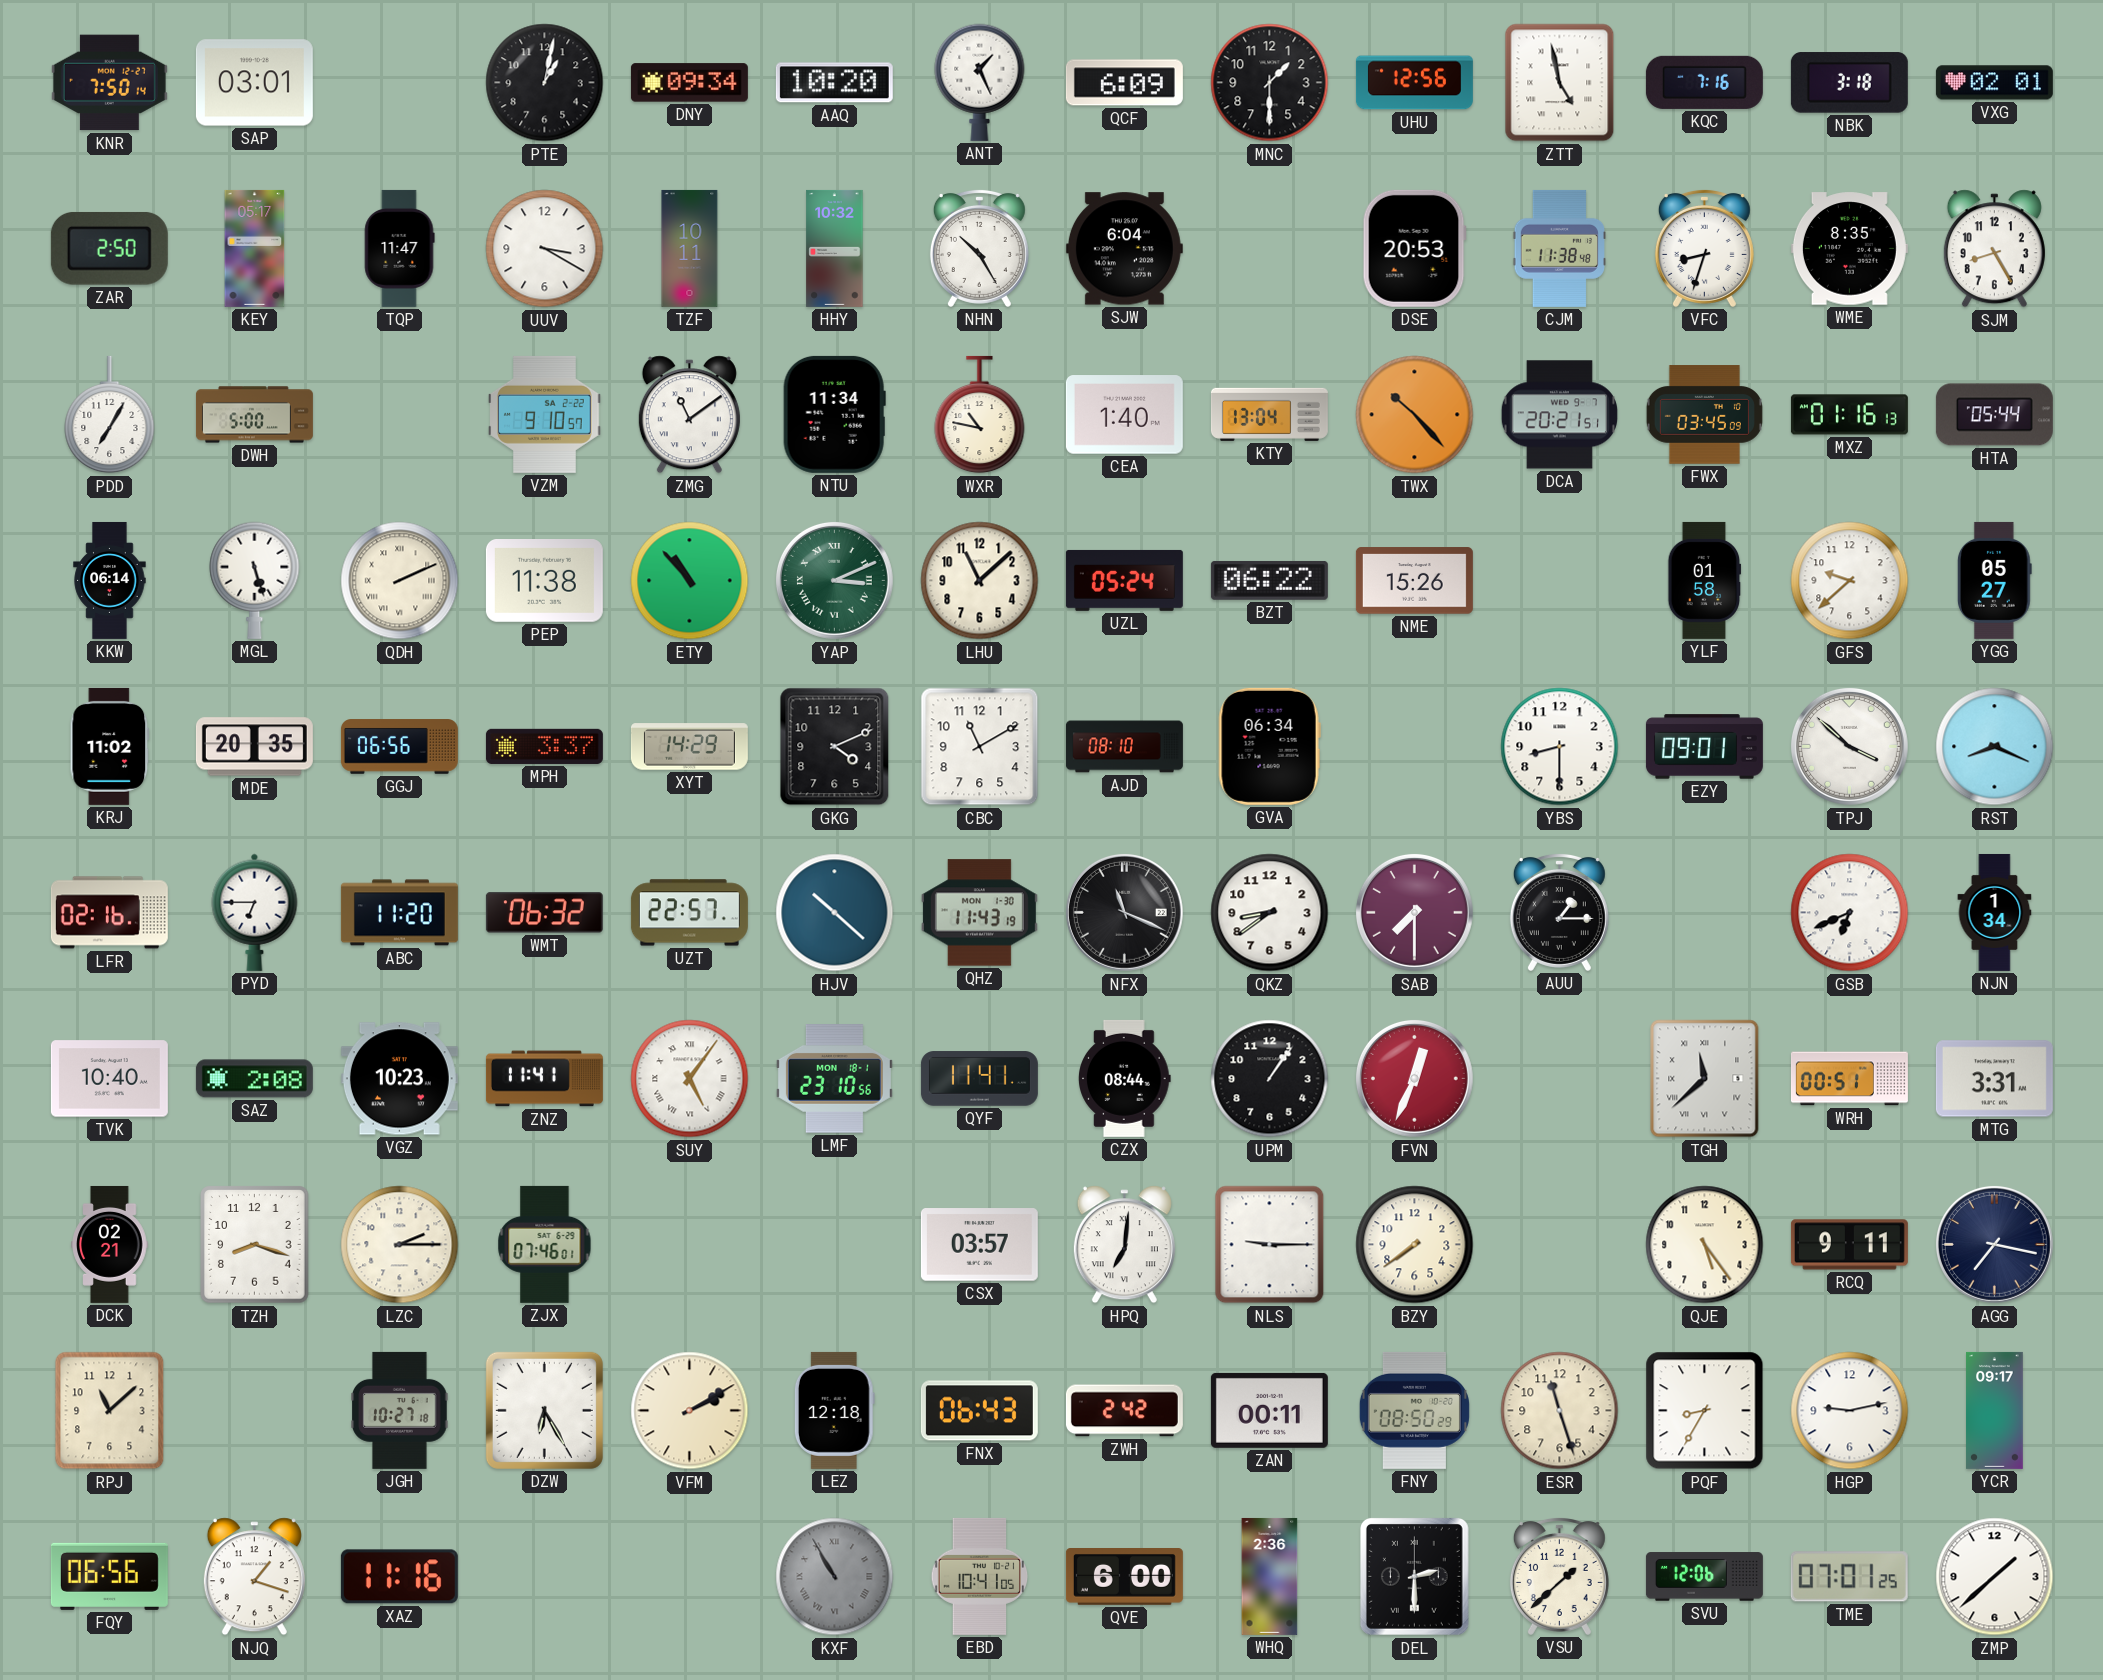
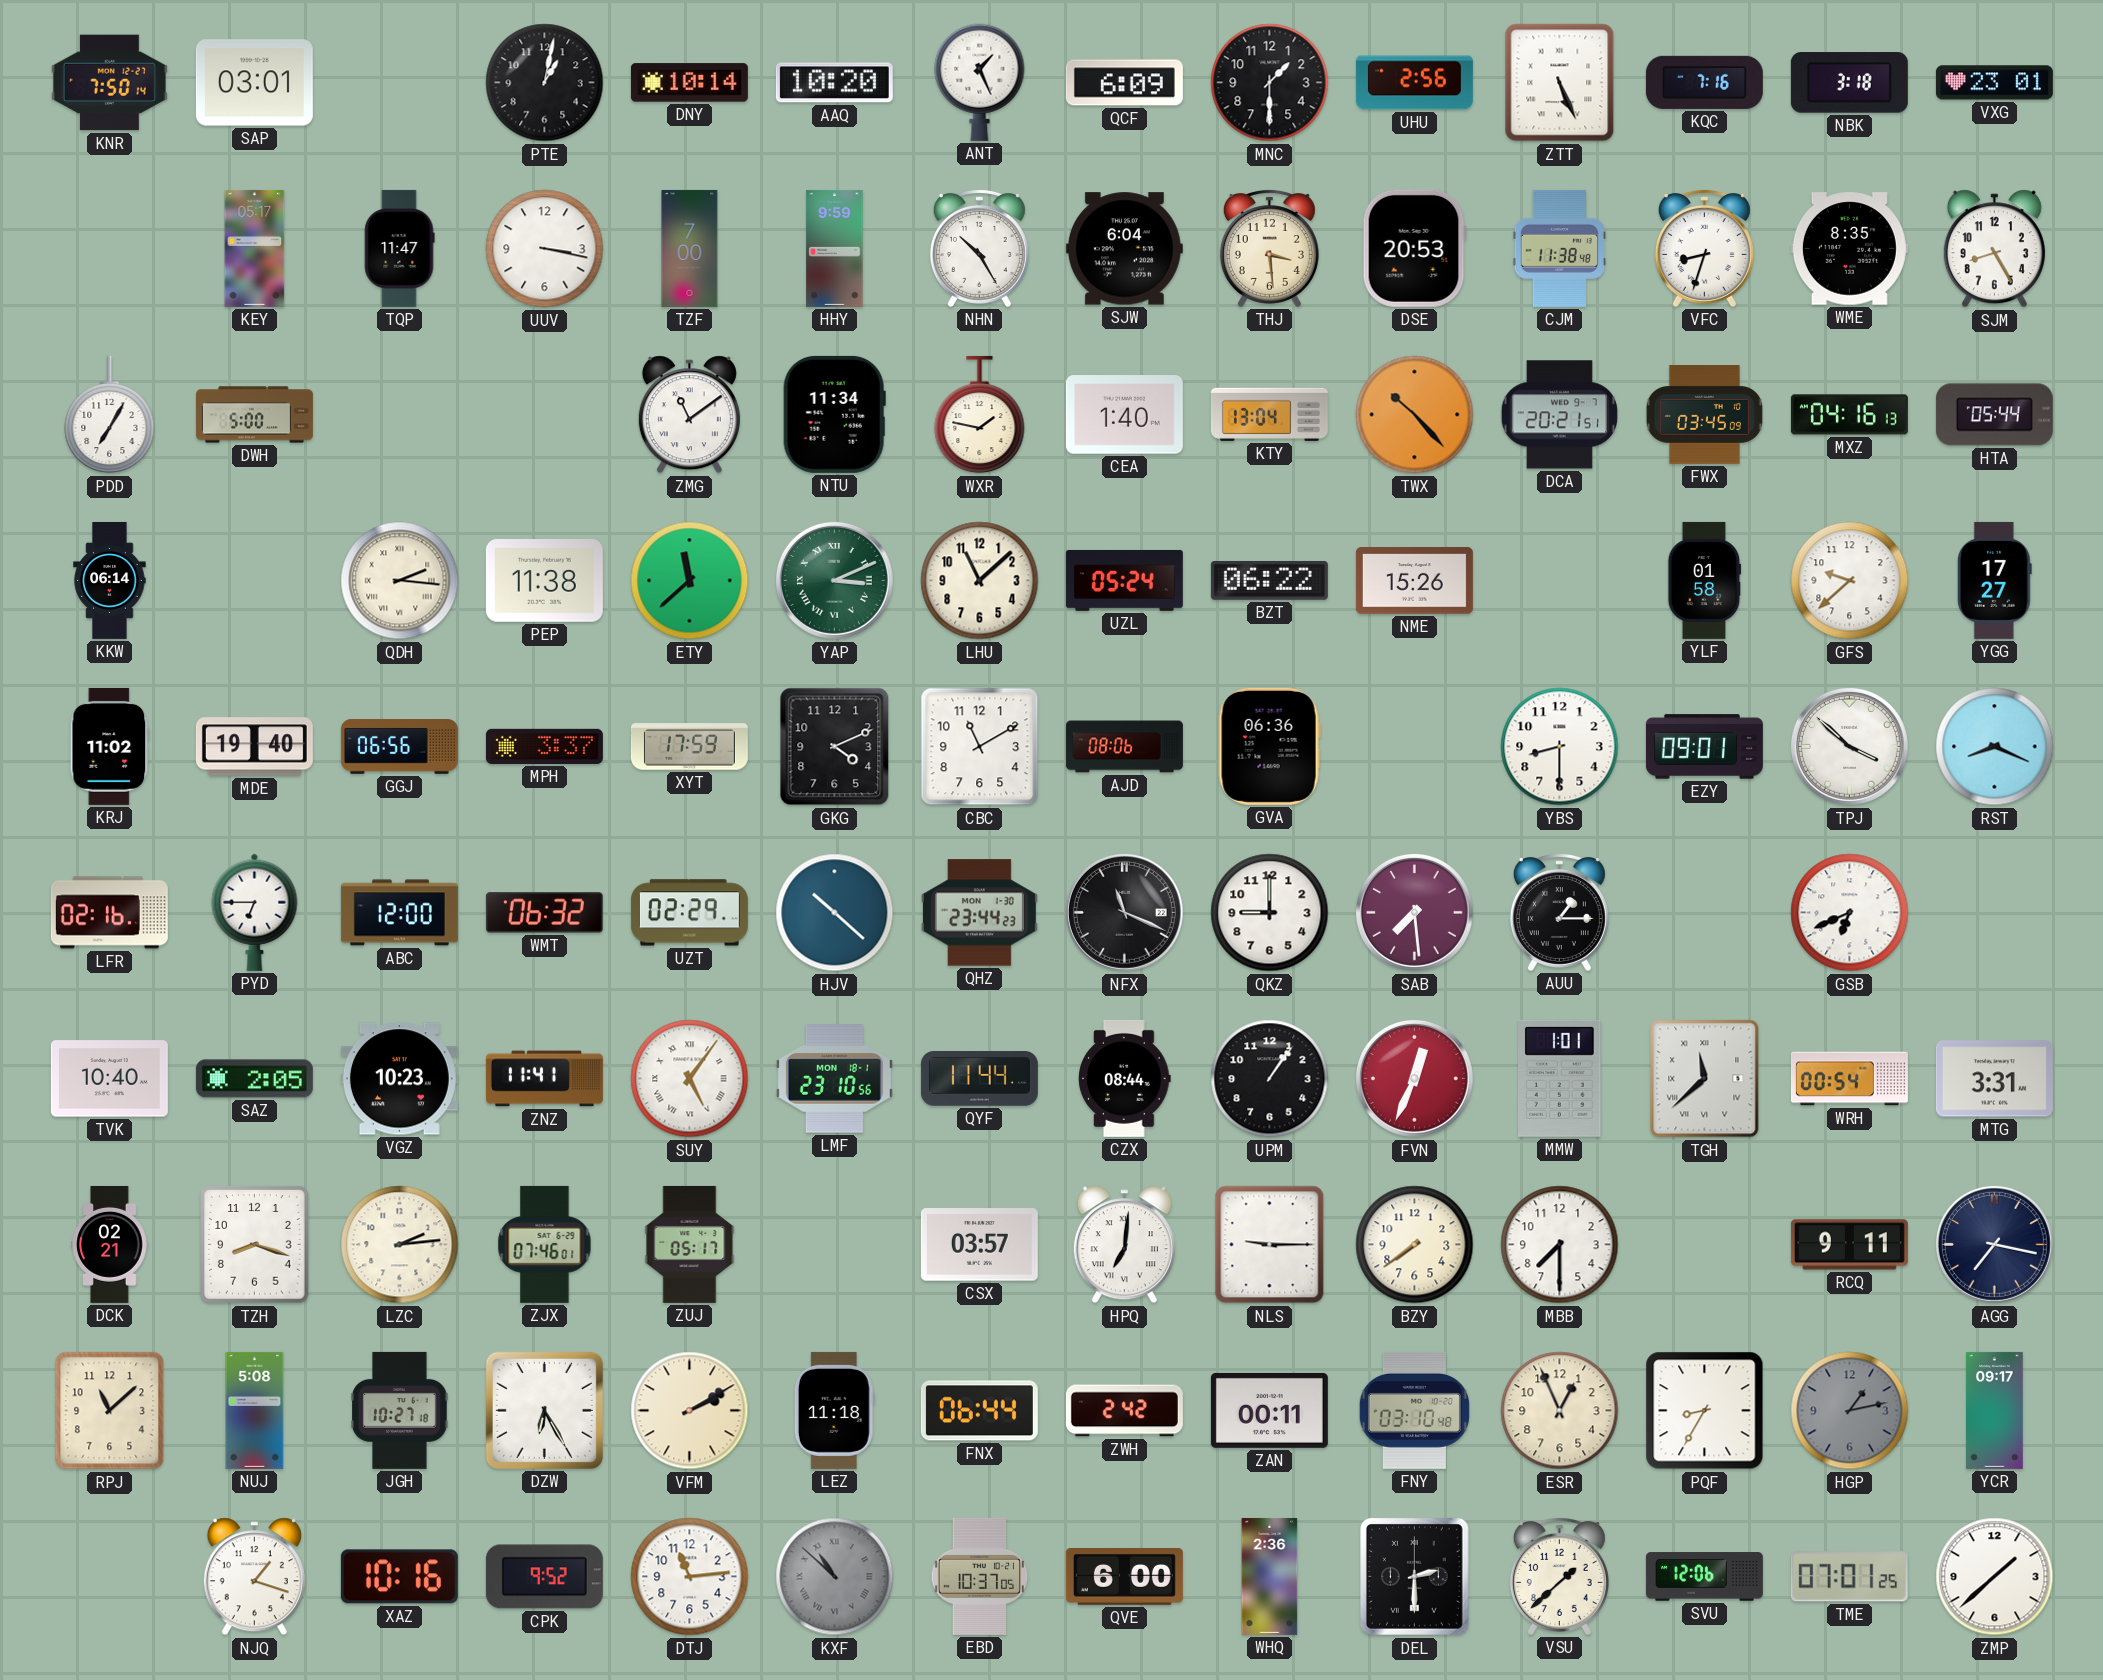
DNY: 09:34 -> 10:14
UHU: 12:56 -> 2:56
ZTT: 4:58 -> 5:26
VXG: 02:01 -> 23:01
ZAR: 2:50 -> none
UUV: 3:20 -> 3:17
TZF: 10:11 -> 7:00
HHY: 10:32 -> 9:59
THJ: none -> 3:29
VZM: 9:10 -> none
WXR: 10:47 -> 1:47
MXZ: 01:16 -> 04:16
MGL: 5:27 -> none
QDH: 2:11 -> 2:16
ETY: 10:53 -> 11:38
YGG: 05:27 -> 17:27
MDE: 20:35 -> 19:40
XYT: 14:29 -> 17:59
AJD: 08:10 -> 08:06
GVA: 06:34 -> 06:36
ABC: 11:20 -> 12:00
UZT: 22:57 -> 02:29
QHZ: 11:43 -> 23:44
QKZ: 8:39 -> 9:00
SAB: 7:30 -> 7:29
NJN: 1:34 -> none
SAZ: 2:08 -> 2:05
QYF: 11:41 -> 11:44
MMW: none -> 1:01
WRH: 00:51 -> 00:54
LZC: 2:15 -> 2:14
ZUJ: none -> 05:17
MBB: none -> 7:30
QJE: 5:24 -> none
NUJ: none -> 5:08
LEZ: 12:18 -> 11:18
FNX: 06:43 -> 06:44
FNY: 08:50 -> 03:10
ESR: 11:27 -> 12:56
HGP: 9:13 -> 1:13
HGP dial: white -> grey
FQY: 06:56 -> none
XAZ: 11:16 -> 10:16
CPK: none -> 9:52
DTJ: none -> 11:14
KXF: 10:55 -> 10:52
EBD: 10:41 -> 10:37
